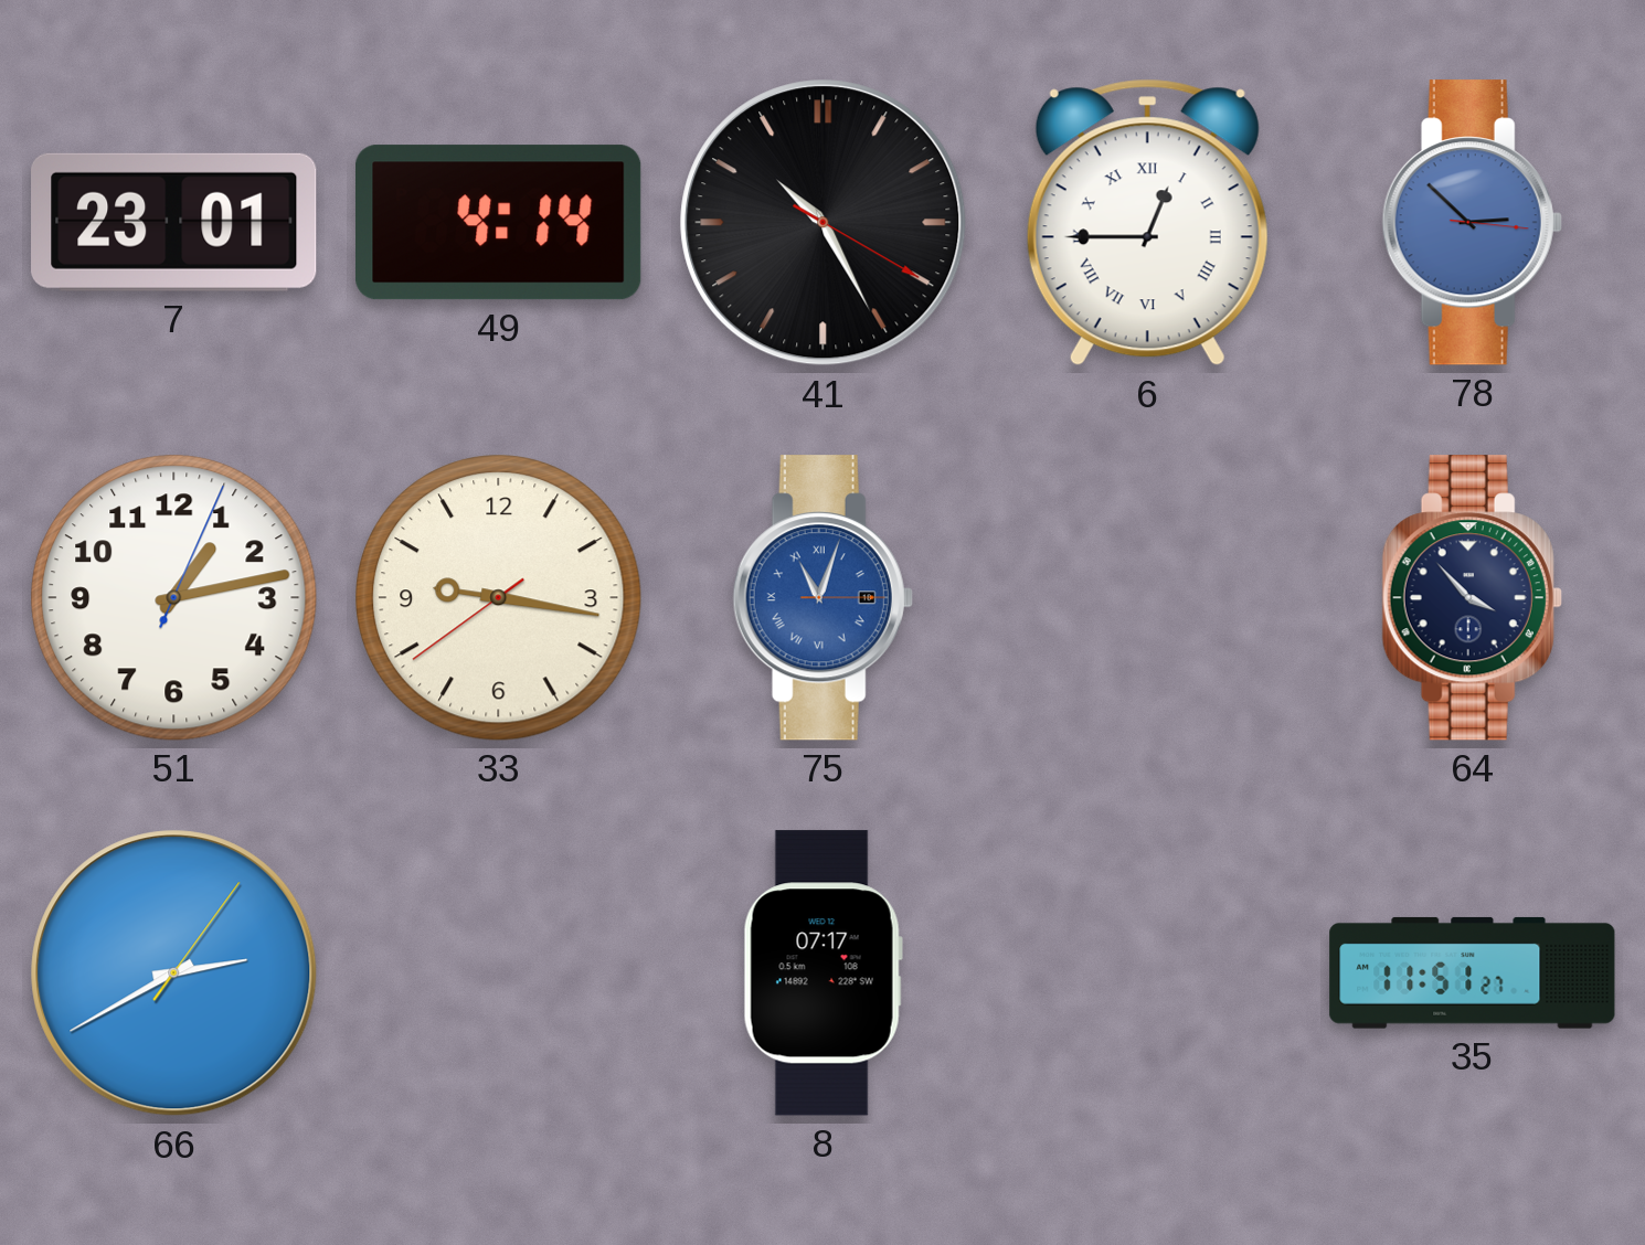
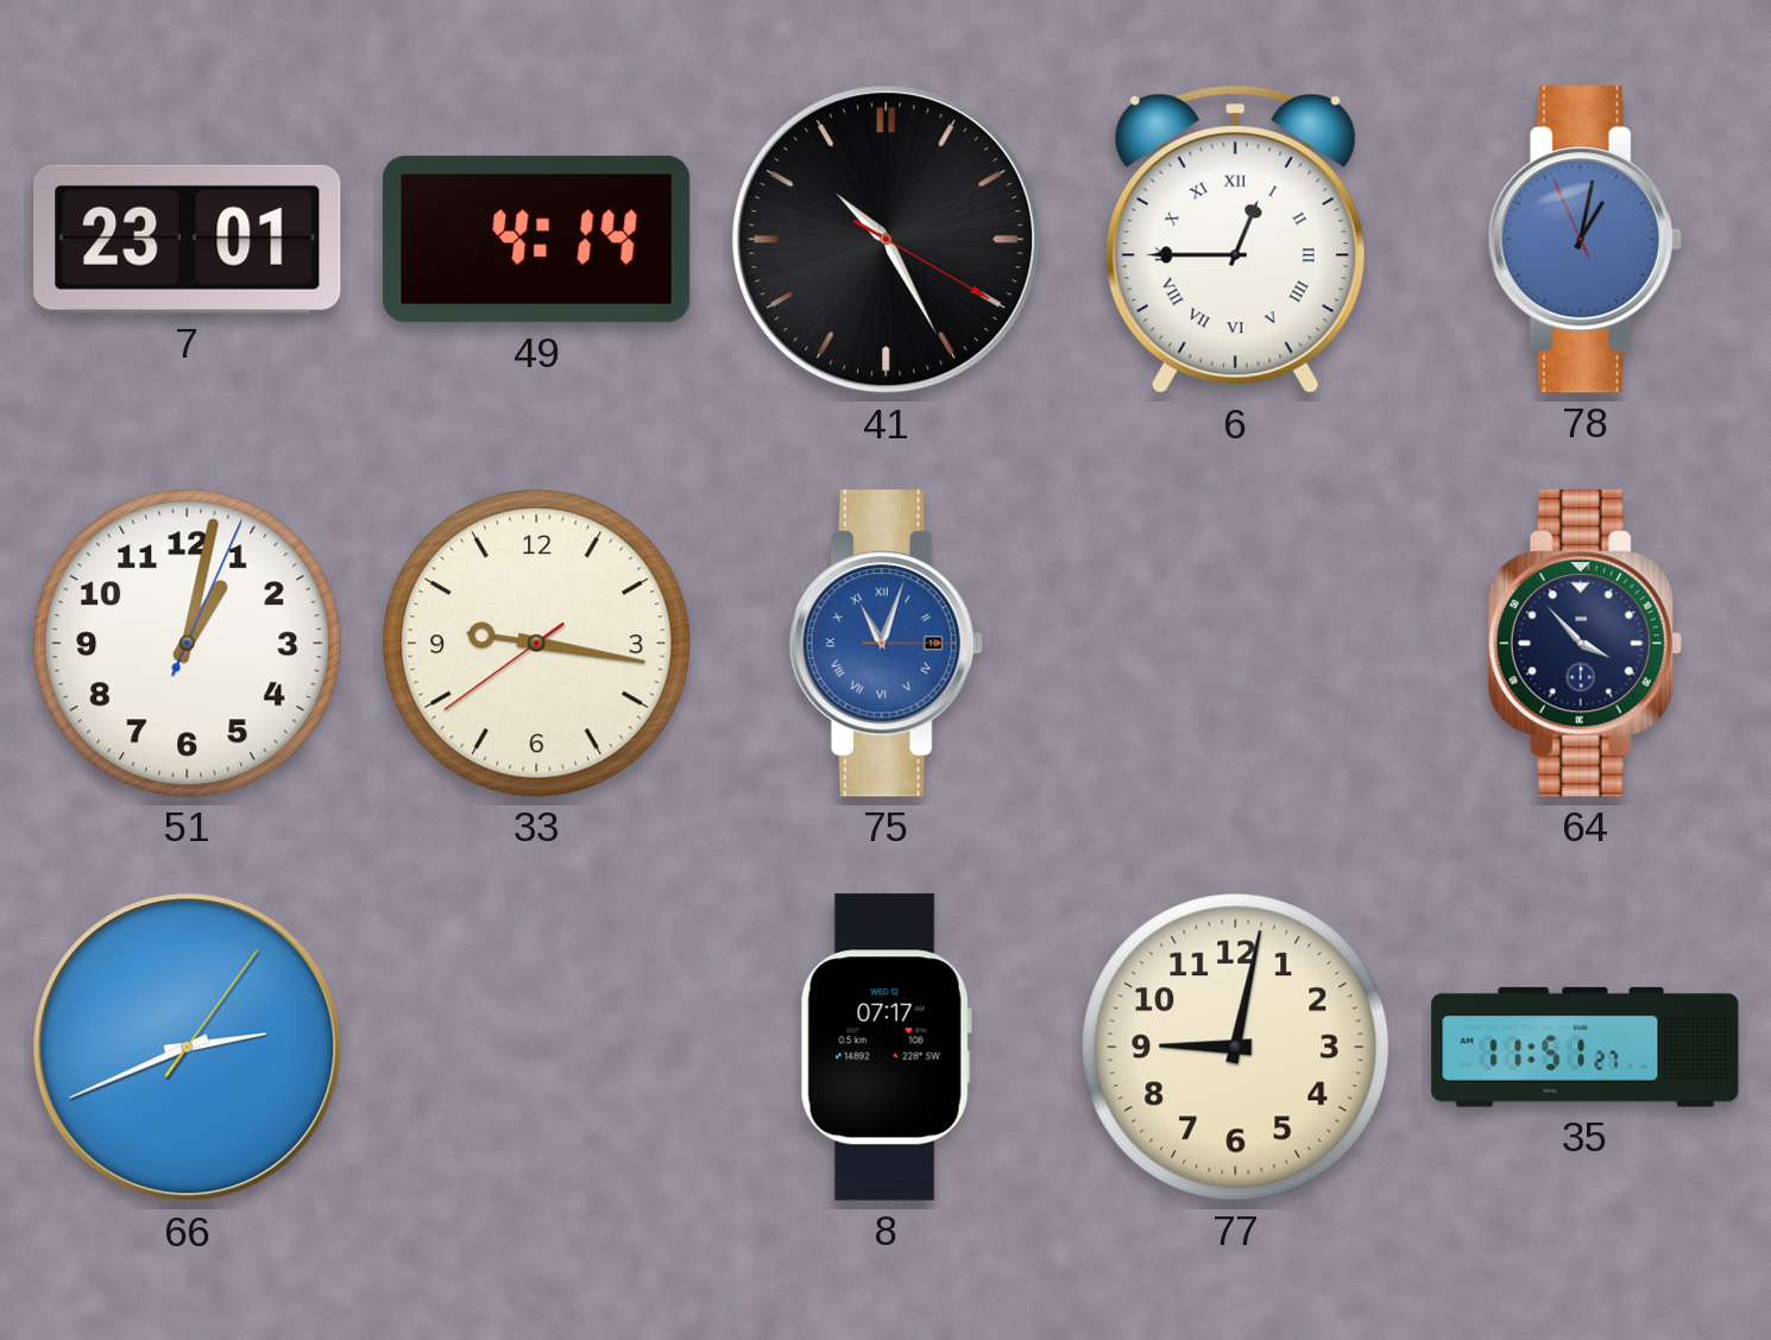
78: 2:52 -> 1:01
51: 1:13 -> 1:02
66: 2:40 -> 2:41
77: none -> 9:02
